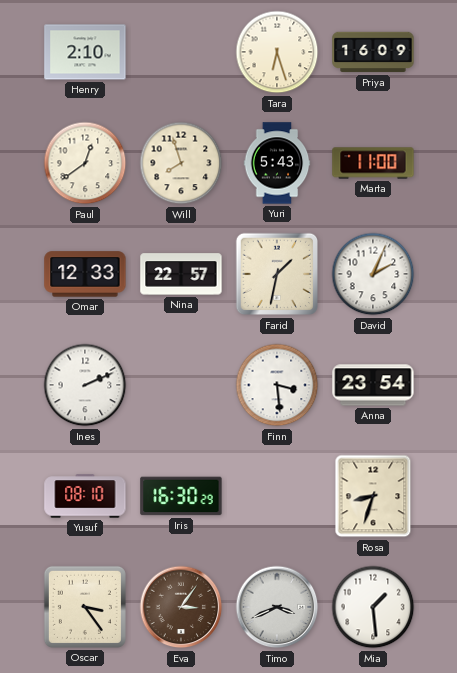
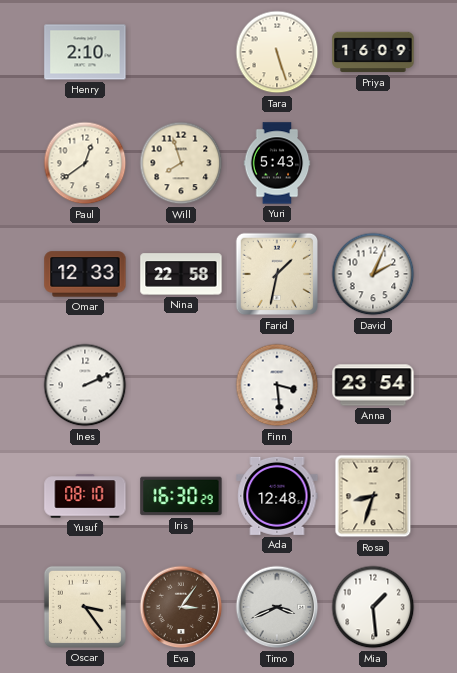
Tara: 6:27 -> 5:27
Marta: 11:00 -> none
Nina: 22:57 -> 22:58
Ada: none -> 12:48
